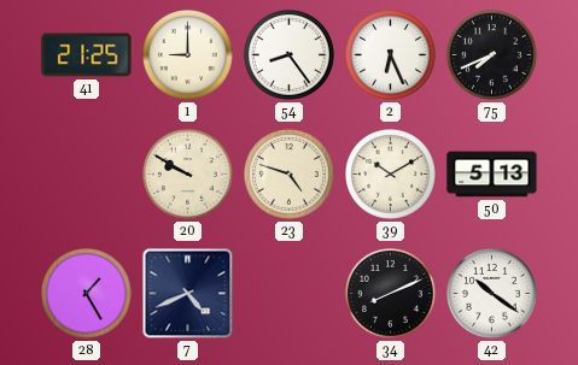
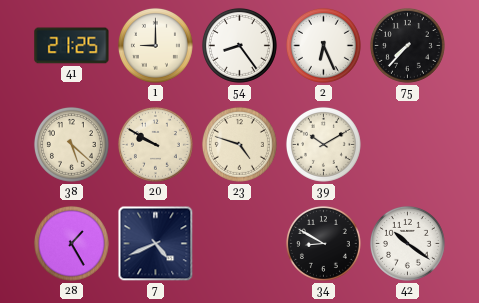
75: 7:41 -> 7:37
38: none -> 5:22
50: 5:13 -> none
34: 8:11 -> 8:50
